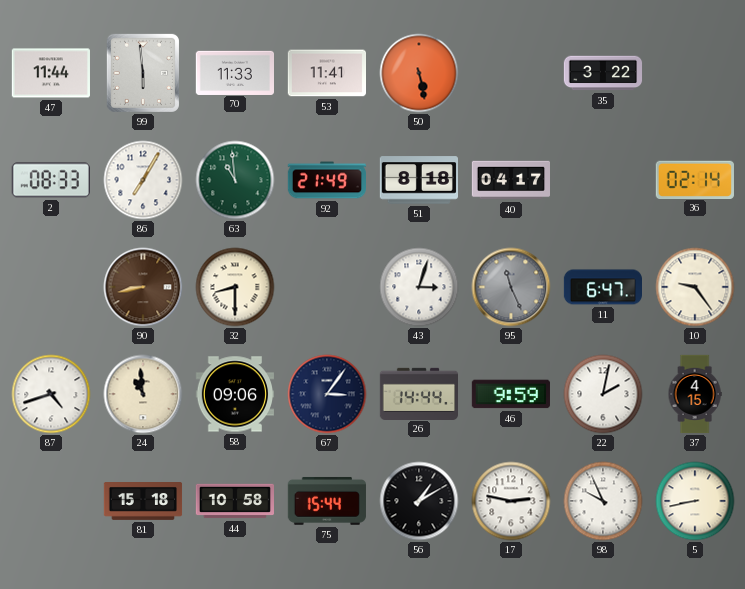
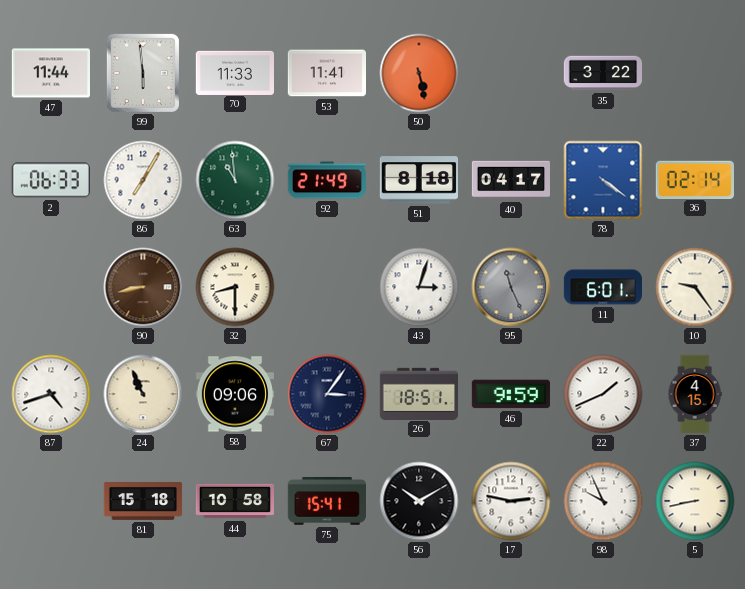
2: 08:33 -> 06:33
78: none -> 4:21
11: 6:47 -> 6:01
24: 10:59 -> 10:56
26: 14:44 -> 18:51
22: 2:02 -> 1:41
75: 15:44 -> 15:41
56: 1:10 -> 10:10
